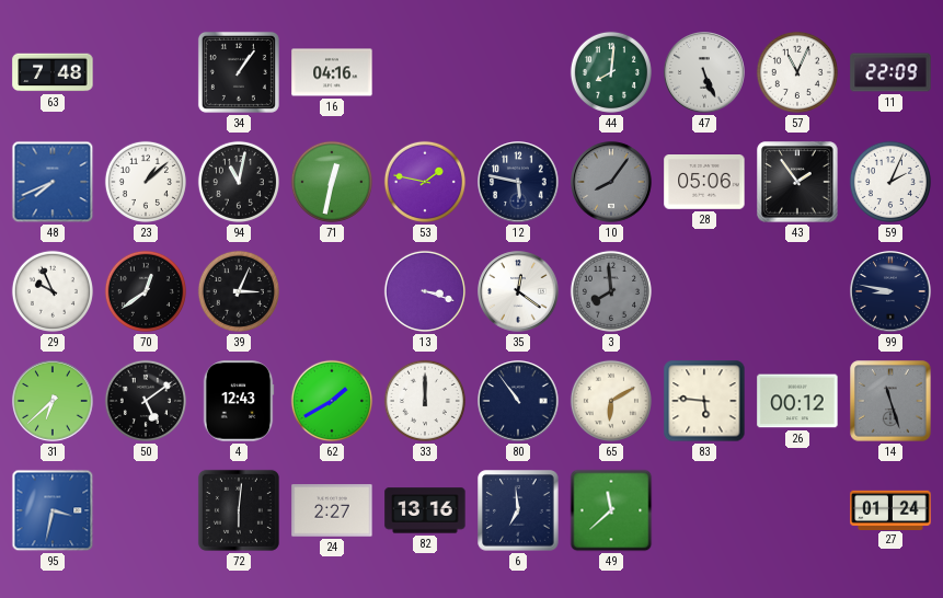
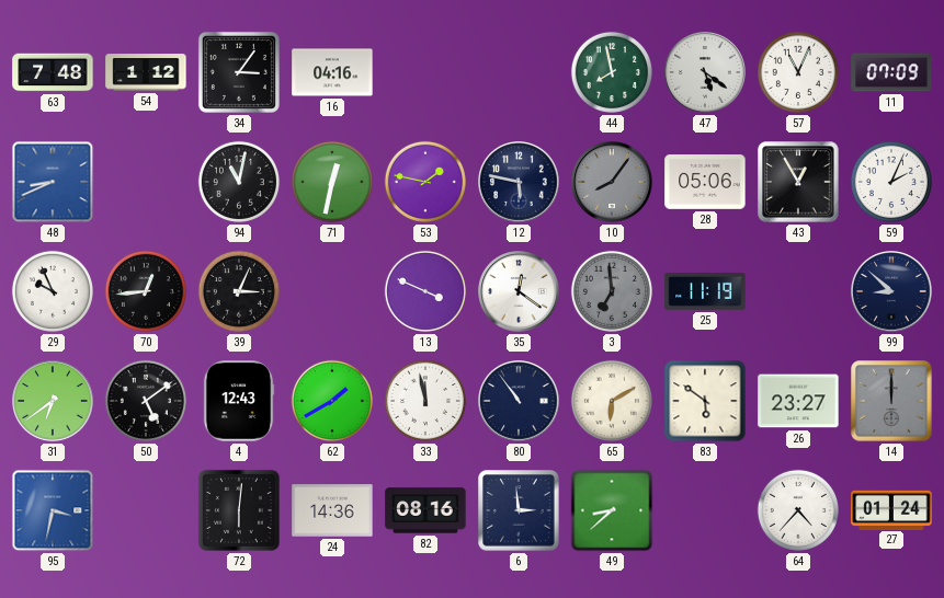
54: none -> 1:12
34: 1:06 -> 3:06
44: 8:01 -> 7:58
47: 5:26 -> 5:21
11: 22:09 -> 07:09
48: 7:41 -> 8:41
23: 1:08 -> none
43: 1:54 -> 12:55
70: 12:39 -> 12:44
13: 3:18 -> 3:49
3: 7:59 -> 6:59
25: none -> 11:19
99: 8:47 -> 8:52
31: 6:38 -> 6:39
33: 12:00 -> 11:58
83: 5:46 -> 5:51
26: 00:12 -> 23:27
14: 11:27 -> 12:00
24: 2:27 -> 14:36
82: 13:16 -> 08:16
6: 6:59 -> 2:59
49: 11:38 -> 8:38
64: none -> 4:37
